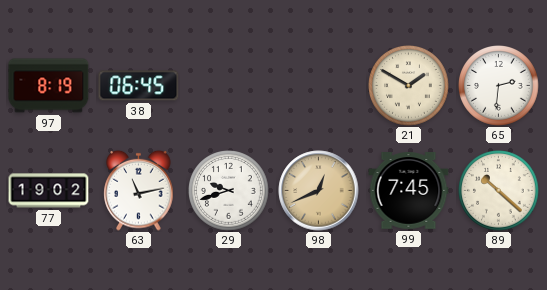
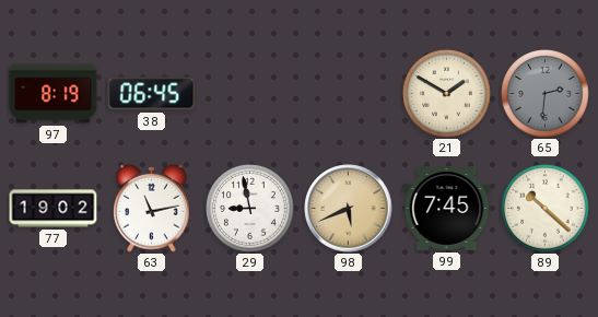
65 dial: white -> grey
29: 9:42 -> 8:58
98: 12:41 -> 5:41
